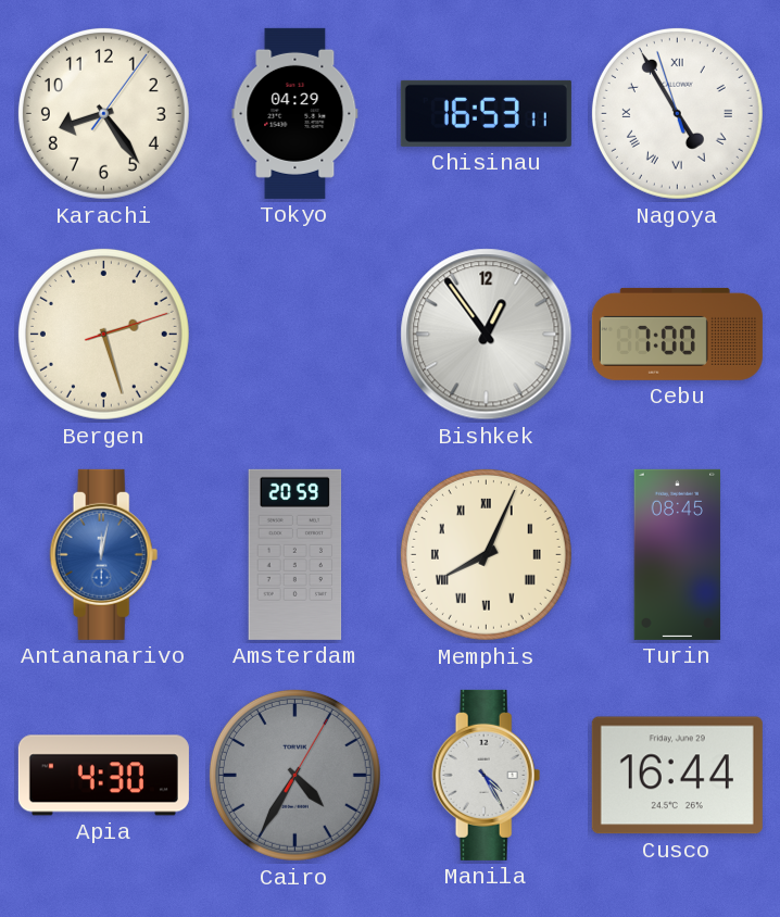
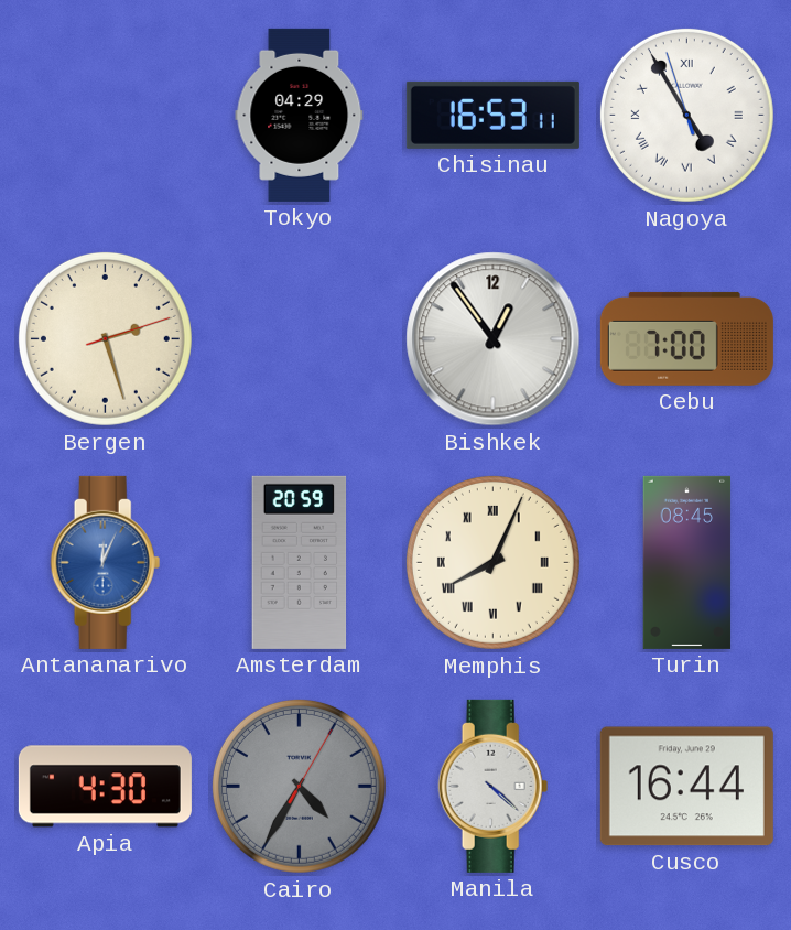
Karachi: 8:24 -> none
Antananarivo: 12:02 -> 12:04
Manila: 4:25 -> 4:22
